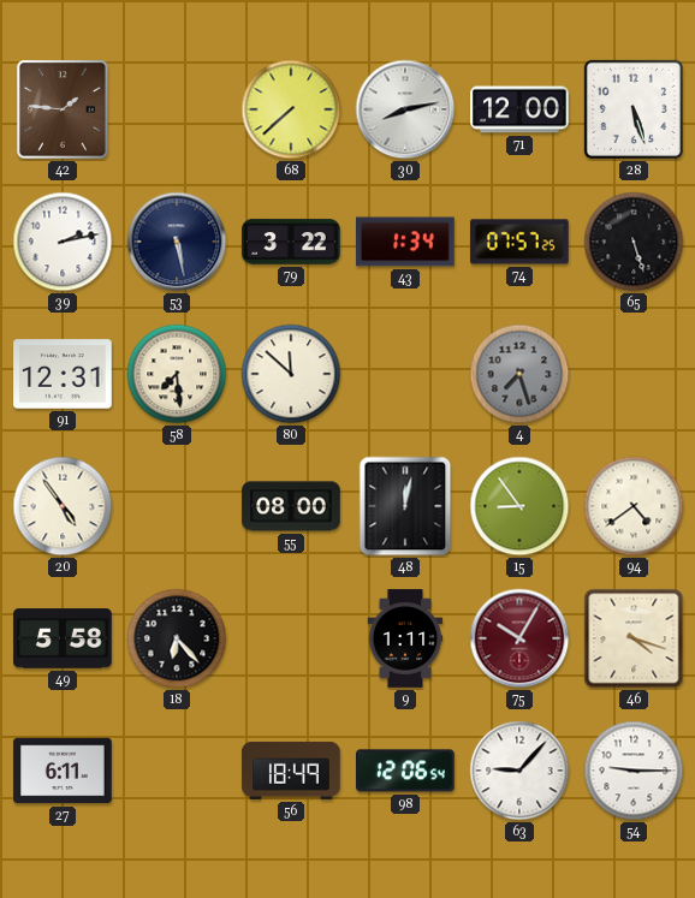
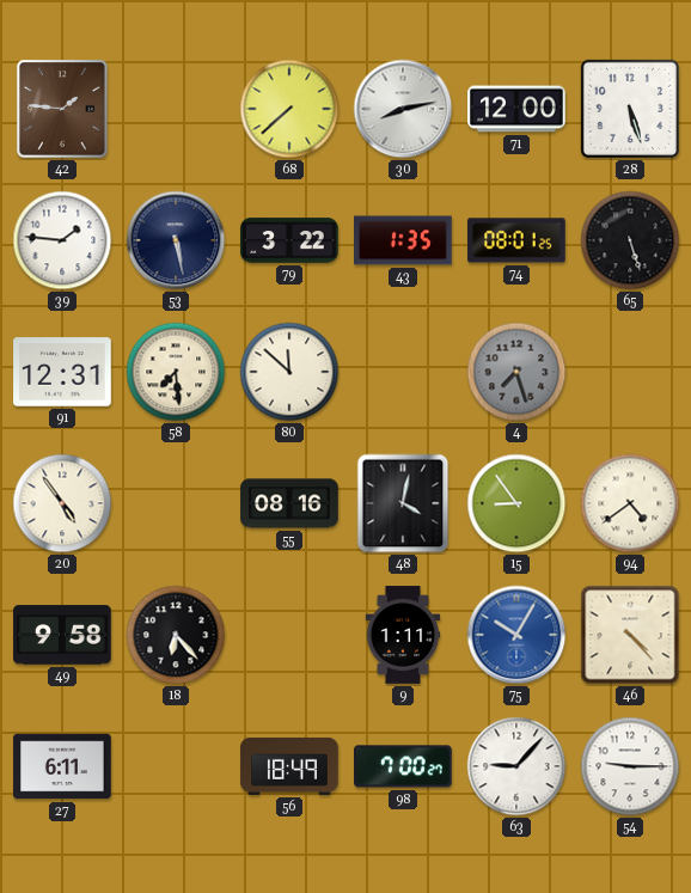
39: 2:13 -> 1:46
43: 1:34 -> 1:35
74: 07:57 -> 08:01
55: 08:00 -> 08:16
48: 12:02 -> 4:02
49: 5:58 -> 9:58
75 dial: burgundy -> blue
46: 4:18 -> 4:23
98: 12:06 -> 7:00
